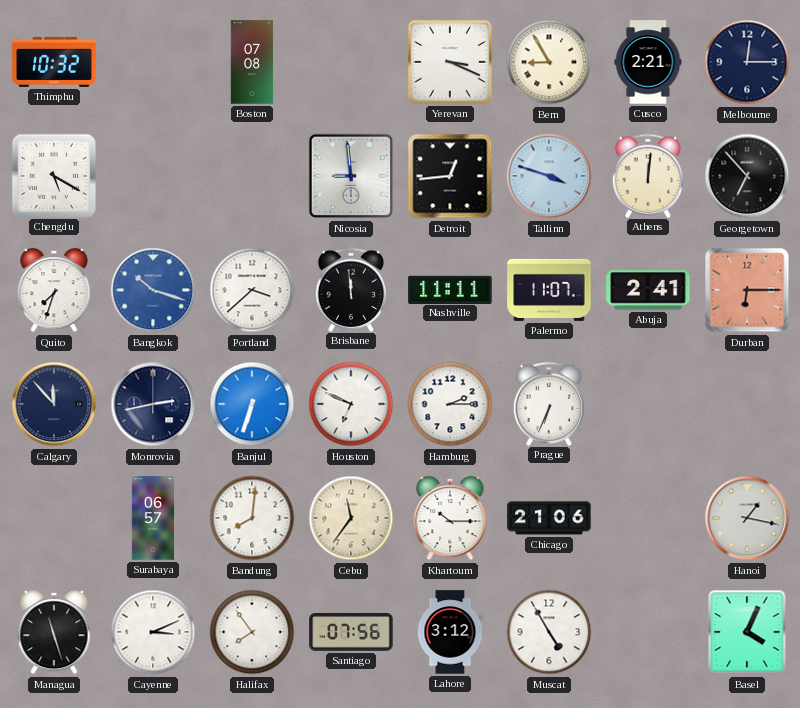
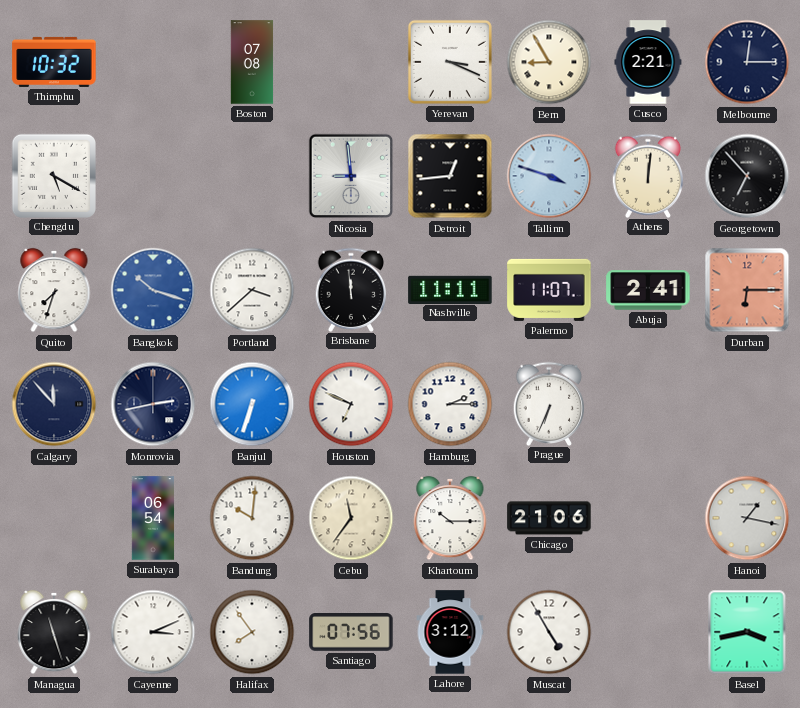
Surabaya: 06:57 -> 06:54
Bandung: 8:01 -> 10:01
Basel: 4:04 -> 3:43
